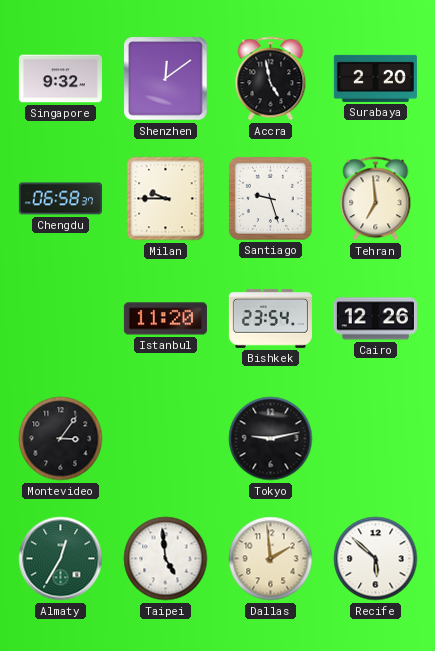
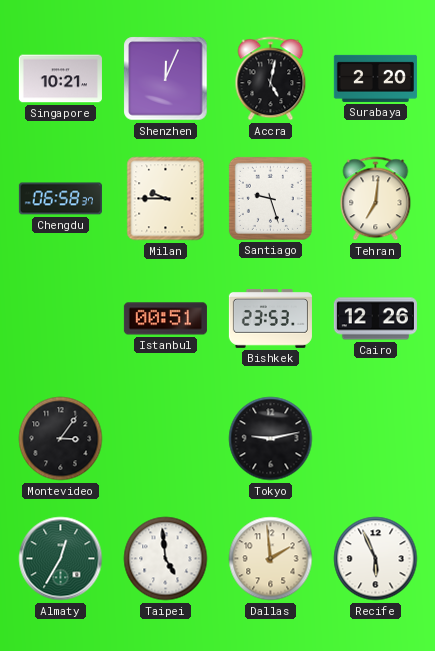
Singapore: 9:32 -> 10:21
Shenzhen: 12:09 -> 12:04
Accra: 4:58 -> 5:02
Tehran: 6:59 -> 7:01
Istanbul: 11:20 -> 00:51
Bishkek: 23:54 -> 23:53
Recife: 5:52 -> 5:56
